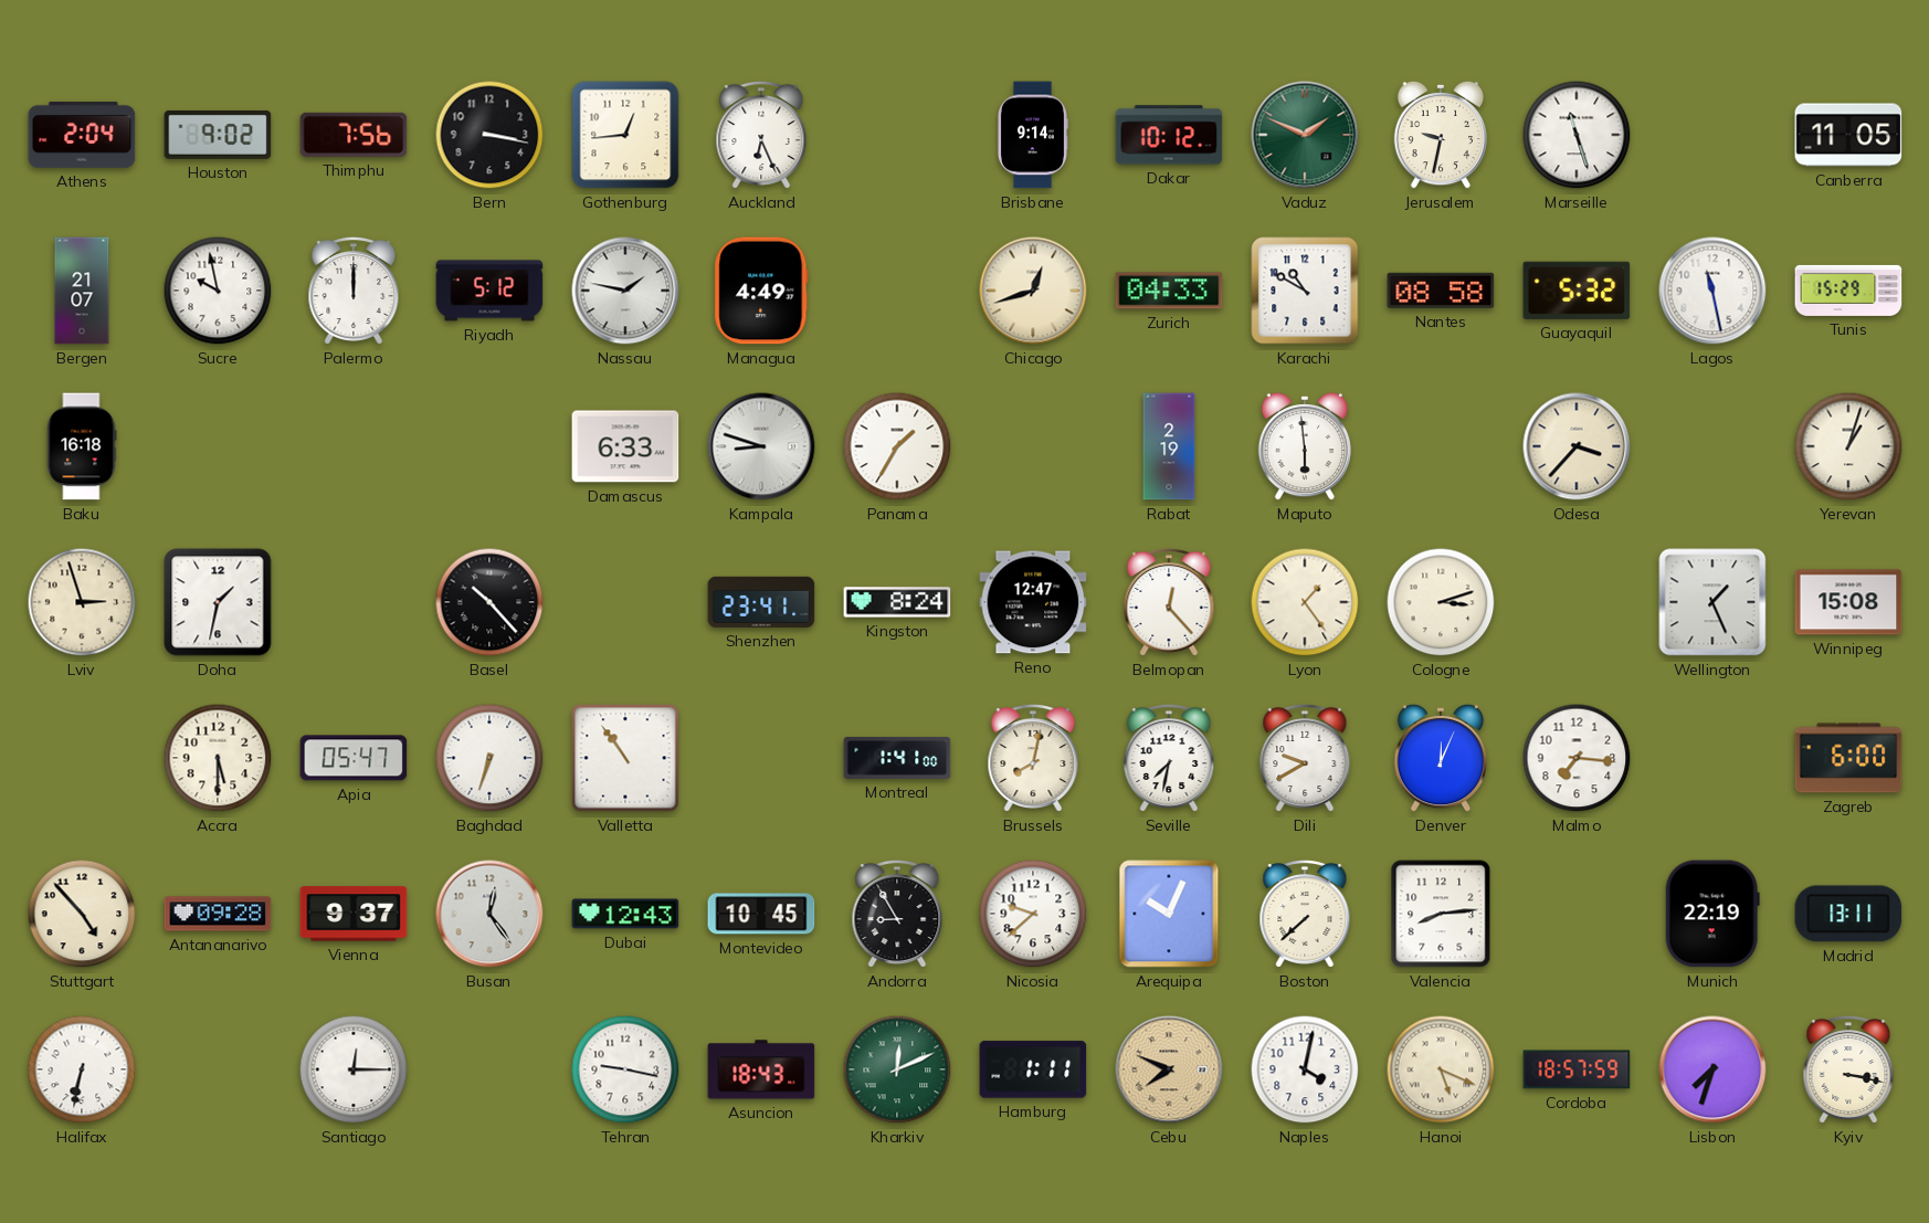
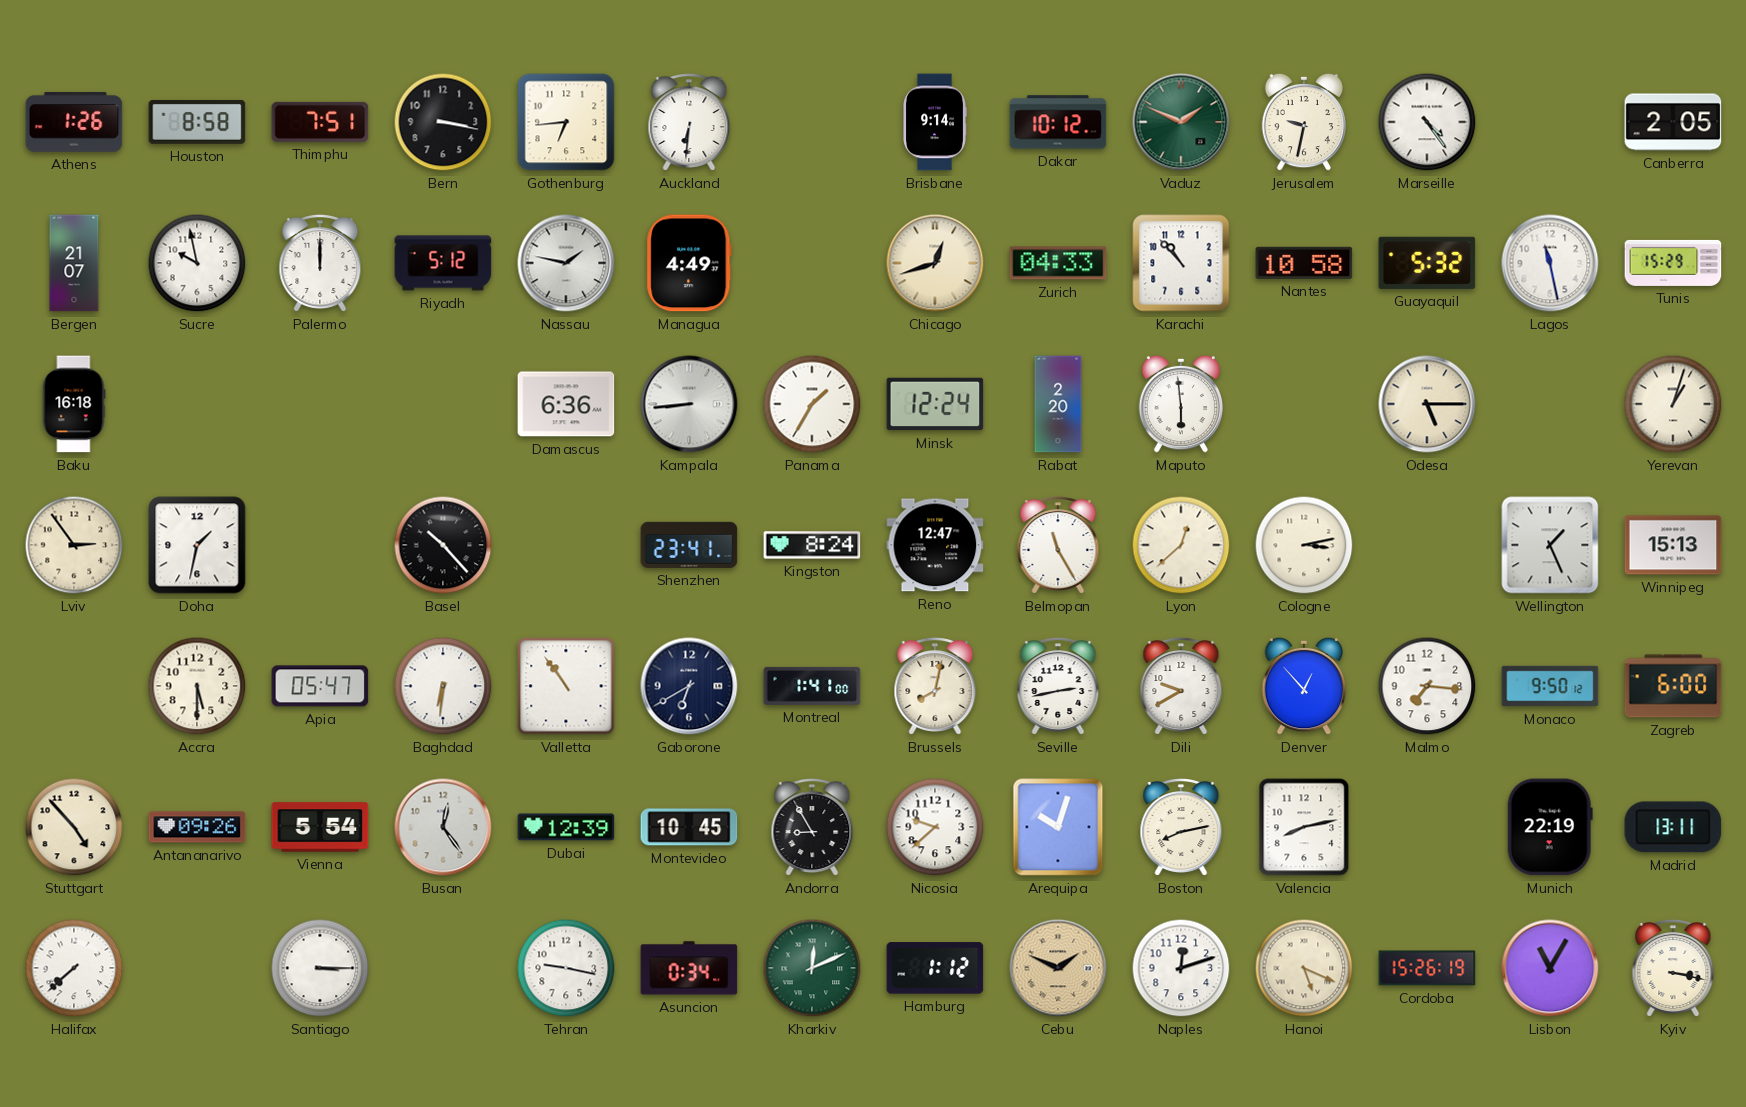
Athens: 2:04 -> 1:26
Houston: 9:02 -> 8:58
Thimphu: 7:56 -> 7:51
Gothenburg: 12:44 -> 6:44
Auckland: 6:26 -> 6:31
Marseille: 11:27 -> 4:24
Canberra: 11:05 -> 2:05
Karachi: 10:50 -> 10:53
Nantes: 08:58 -> 10:58
Damascus: 6:33 -> 6:36
Kampala: 8:48 -> 8:44
Minsk: none -> 12:24
Rabat: 2:19 -> 2:20
Odesa: 3:37 -> 5:15
Lviv: 2:57 -> 2:54
Belmopan: 12:23 -> 11:25
Lyon: 1:24 -> 12:38
Cologne: 3:12 -> 3:13
Winnipeg: 15:08 -> 15:13
Baghdad: 6:33 -> 6:31
Gaborone: none -> 6:40
Seville: 7:32 -> 2:43
Denver: 12:04 -> 12:53
Monaco: none -> 9:50
Antananarivo: 09:28 -> 09:26
Vienna: 9:37 -> 5:54
Dubai: 12:43 -> 12:39
Arequipa: 10:04 -> 10:03
Boston: 7:38 -> 8:13
Valencia: 8:14 -> 8:13
Halifax: 6:32 -> 7:38
Santiago: 12:15 -> 3:15
Asuncion: 18:43 -> 0:34
Hamburg: 1:11 -> 1:12
Cebu: 7:49 -> 1:49
Naples: 4:02 -> 12:12
Cordoba: 18:57 -> 15:26
Lisbon: 7:33 -> 11:05
